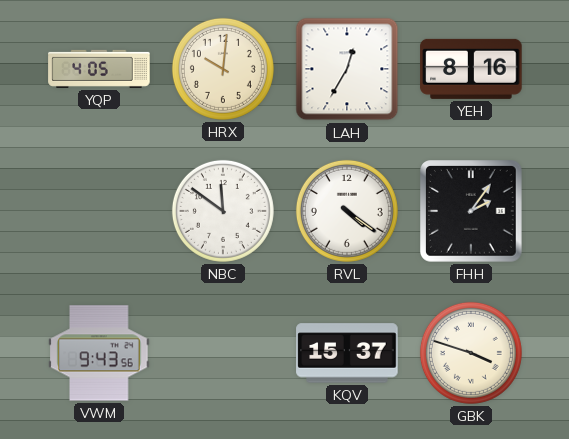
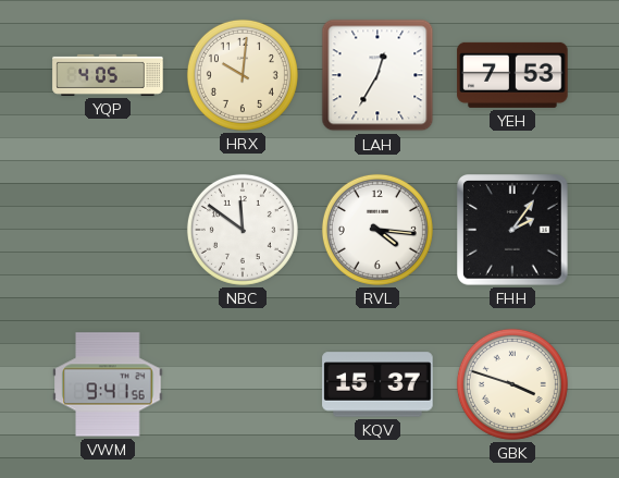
YEH: 8:16 -> 7:53
RVL: 4:21 -> 4:16
VWM: 9:43 -> 9:41
